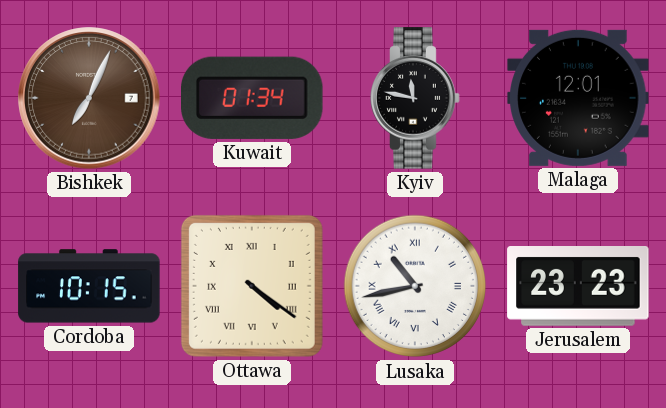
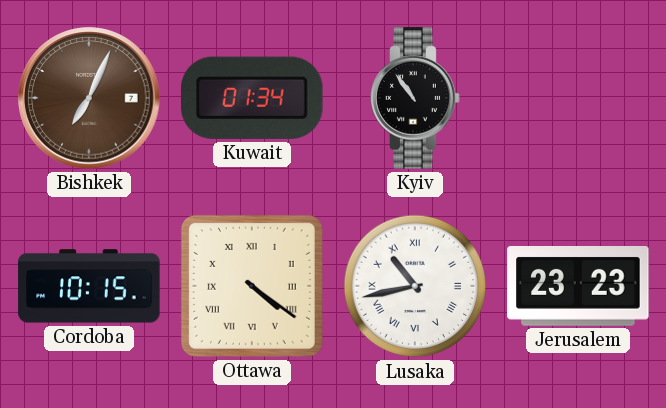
Kyiv: 11:47 -> 10:54
Malaga: 12:01 -> none
